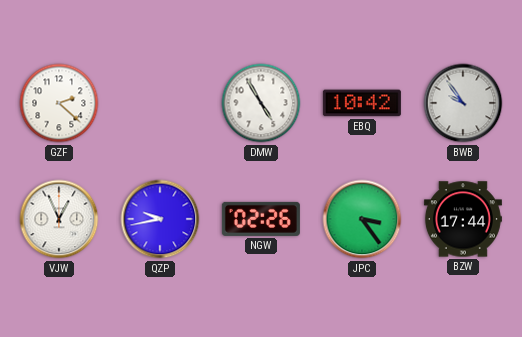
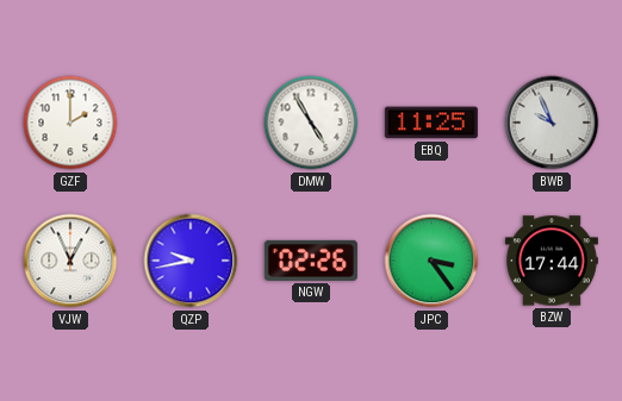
GZF: 2:22 -> 2:00
EBQ: 10:42 -> 11:25
BWB: 9:54 -> 9:56
